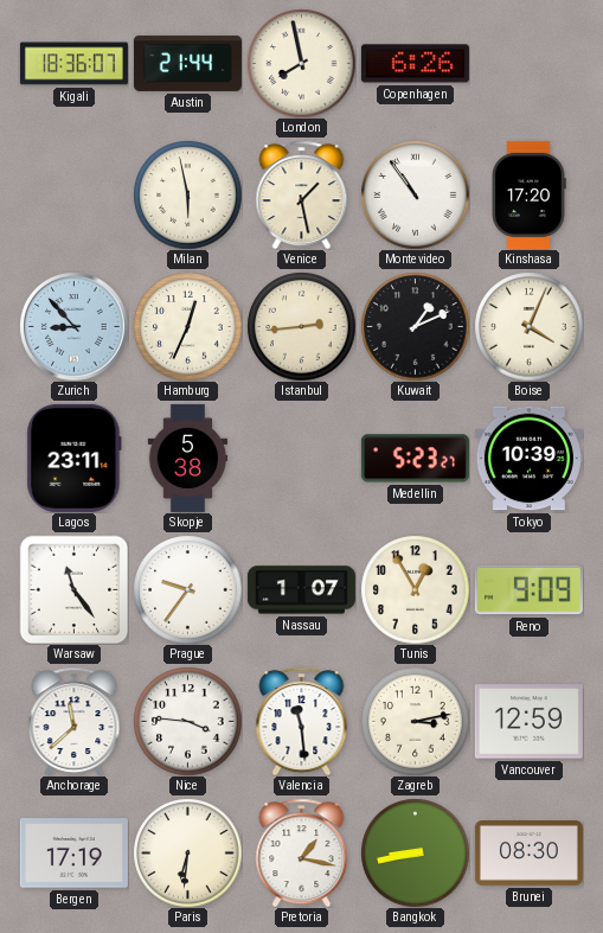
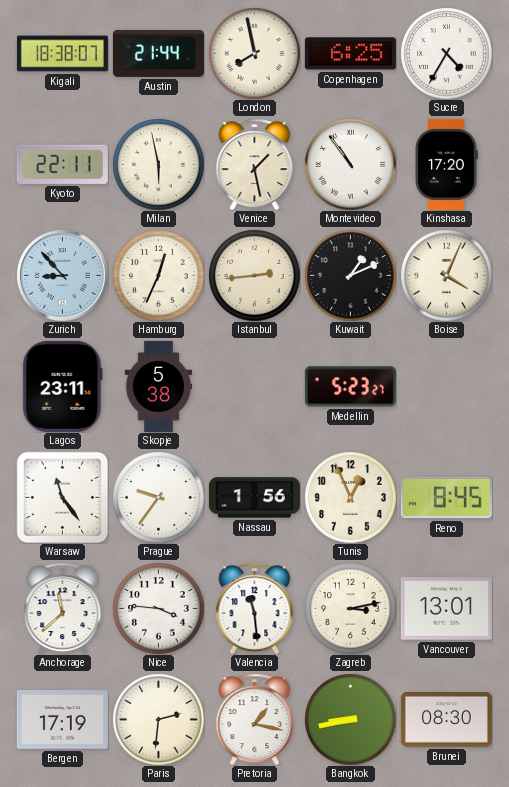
Kigali: 18:36 -> 18:38
Copenhagen: 6:26 -> 6:25
Sucre: none -> 4:35
Kyoto: none -> 22:11
Tokyo: 10:39 -> none
Nassau: 1:07 -> 1:56
Tunis: 12:55 -> 12:56
Reno: 9:09 -> 8:45
Vancouver: 12:59 -> 13:01
Paris: 6:31 -> 2:31
